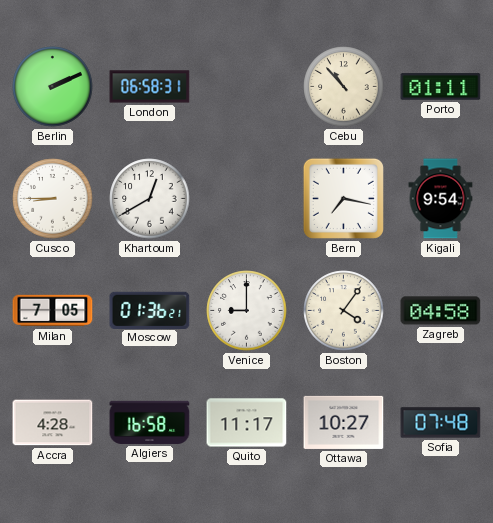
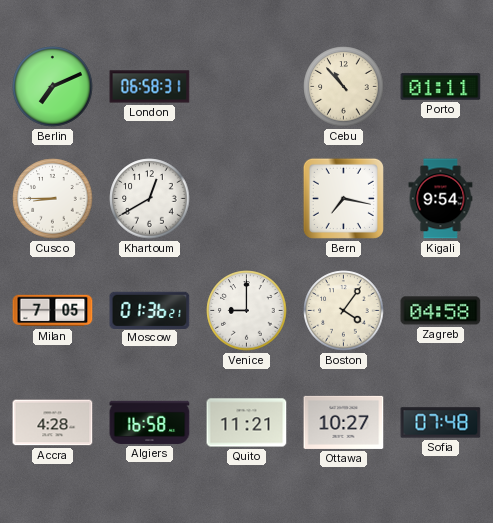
Berlin: 2:11 -> 7:11
Quito: 11:17 -> 11:21
